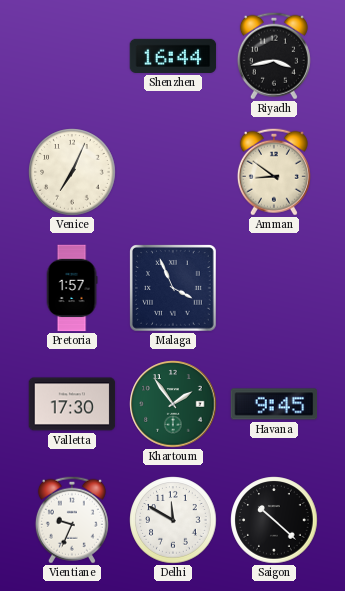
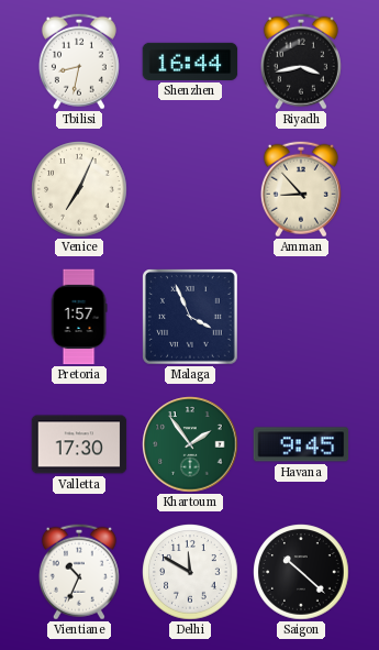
Tbilisi: none -> 8:32
Amman: 8:51 -> 8:53
Vientiane: 9:34 -> 10:34
